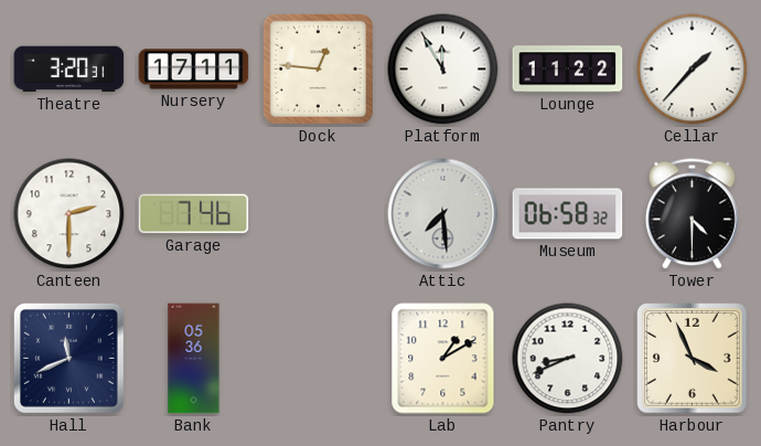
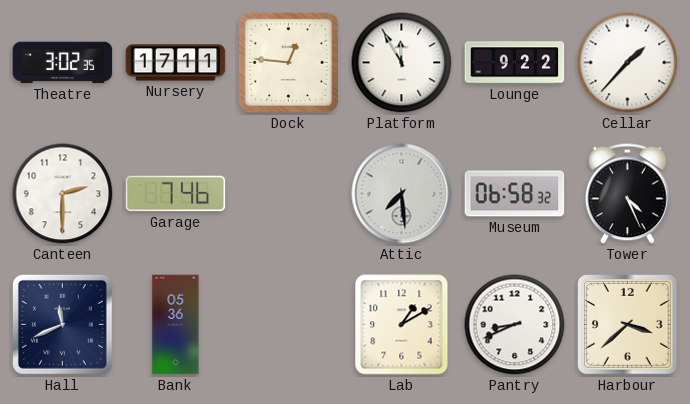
Theatre: 3:20 -> 3:02
Lounge: 11:22 -> 9:22
Tower: 4:30 -> 4:26
Harbour: 3:56 -> 3:38
